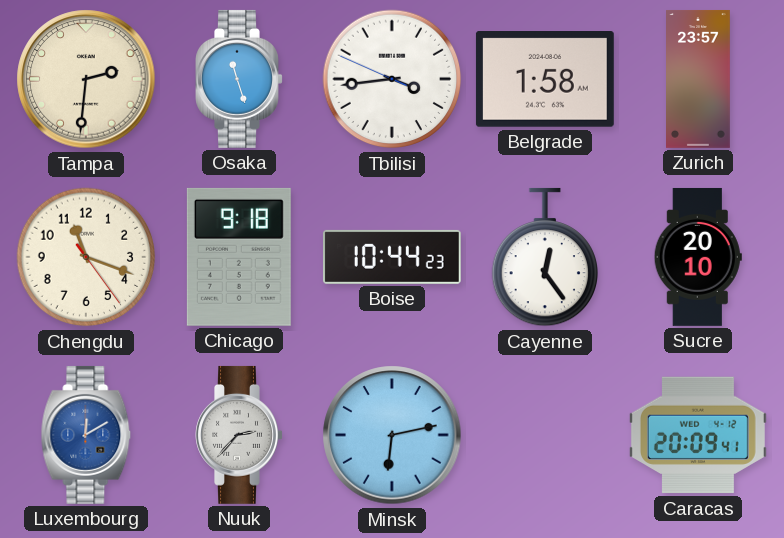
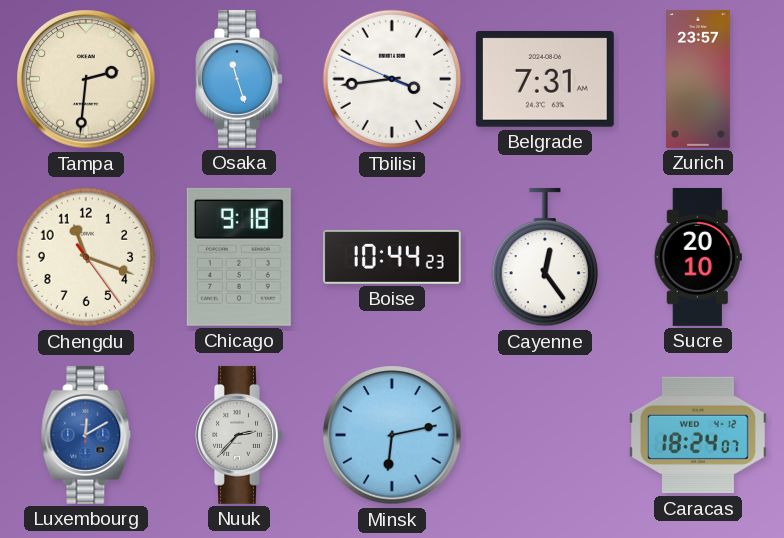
Belgrade: 1:58 -> 7:31
Caracas: 20:09 -> 18:24
